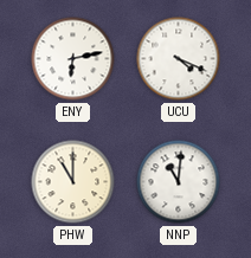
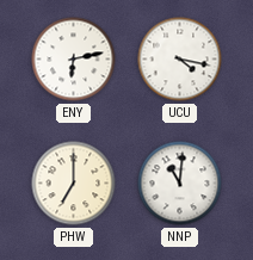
UCU: 4:19 -> 4:17
PHW: 11:00 -> 7:00
